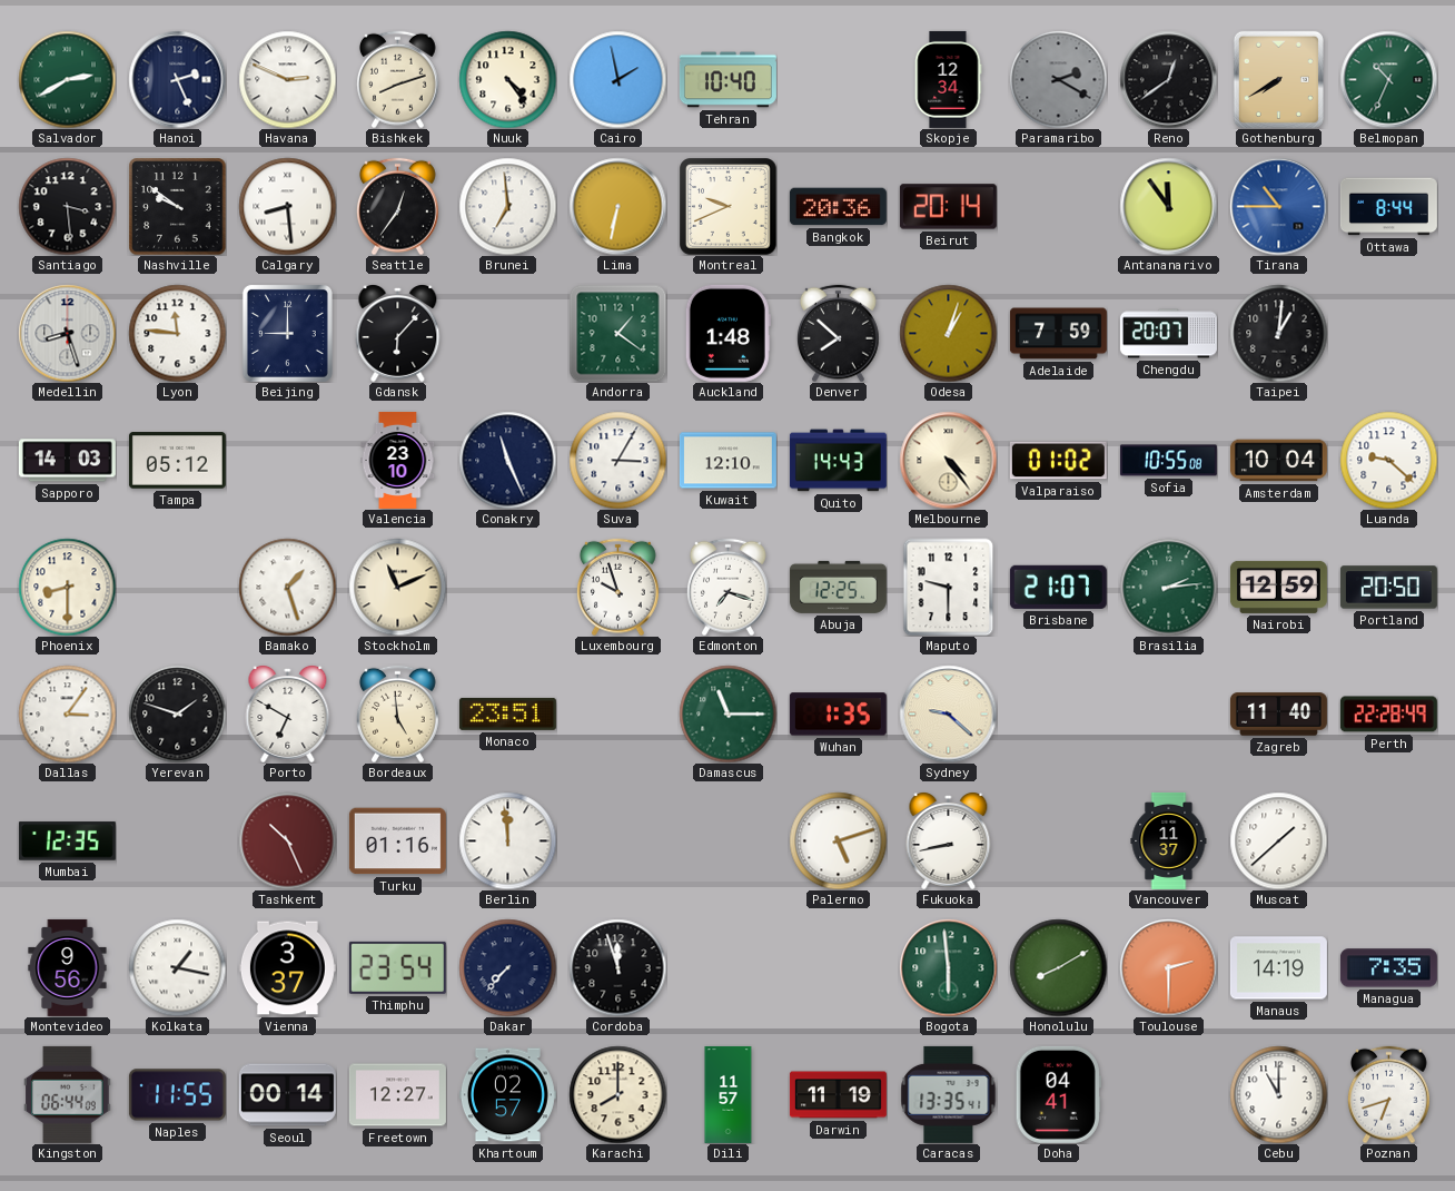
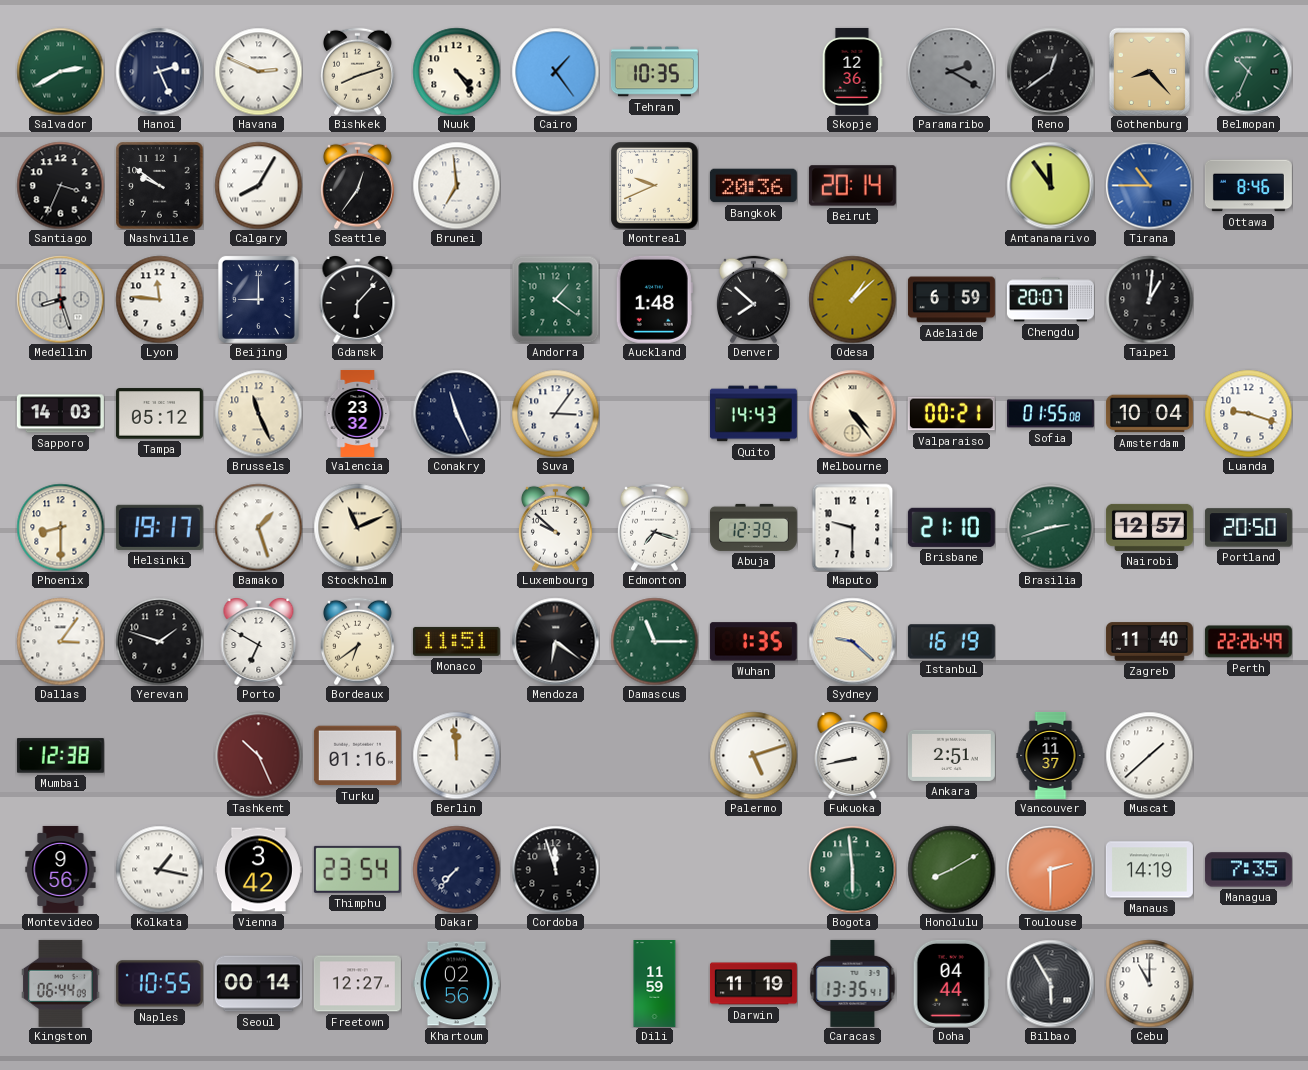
Cairo: 1:58 -> 1:24
Tehran: 10:40 -> 10:35
Skopje: 12:34 -> 12:36
Gothenburg: 7:40 -> 8:23
Santiago: 3:29 -> 3:34
Calgary: 8:29 -> 8:05
Lima: 6:32 -> none
Ottawa: 8:44 -> 8:46
Odesa: 1:03 -> 1:08
Adelaide: 7:59 -> 6:59
Brussels: none -> 11:26
Valencia: 23:10 -> 23:32
Suva: 3:05 -> 3:06
Kuwait: 12:10 -> none
Valparaiso: 01:02 -> 00:21
Sofia: 10:55 -> 01:55
Luanda: 9:22 -> 9:18
Helsinki: none -> 19:17
Luxembourg: 9:57 -> 9:52
Abuja: 12:25 -> 12:39
Brisbane: 21:07 -> 21:10
Brasilia: 2:14 -> 2:42
Nairobi: 12:59 -> 12:57
Bordeaux: 4:59 -> 6:39
Monaco: 23:51 -> 11:51
Mendoza: none -> 6:21
Istanbul: none -> 16:19
Perth: 22:28 -> 22:26
Mumbai: 12:35 -> 12:38
Ankara: none -> 2:51
Vienna: 3:37 -> 3:42
Naples: 11:55 -> 10:55
Khartoum: 02:57 -> 02:56
Karachi: 8:00 -> none
Dili: 11:57 -> 11:59
Doha: 04:41 -> 04:44
Bilbao: none -> 5:55
Poznan: 6:42 -> none
